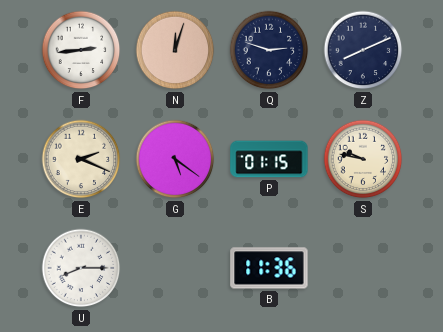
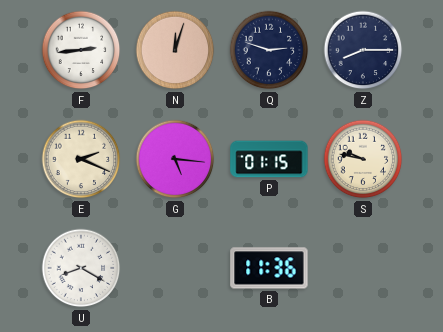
Z: 8:11 -> 8:15
G: 5:21 -> 5:16
U: 8:15 -> 8:20
